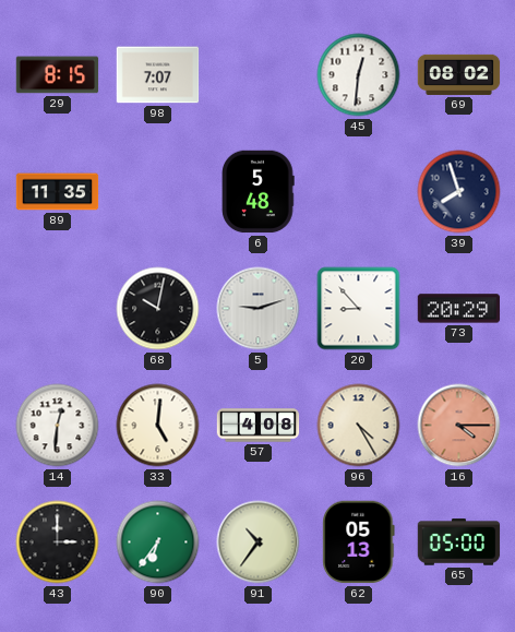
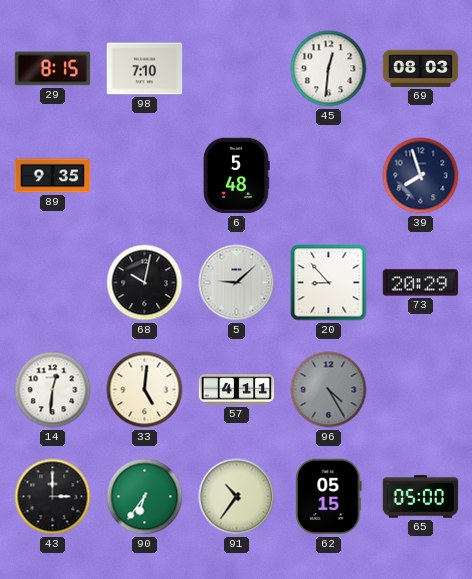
98: 7:07 -> 7:10
69: 08:02 -> 08:03
89: 11:35 -> 9:35
5: 9:12 -> 9:08
57: 4:08 -> 4:11
96 dial: cream -> grey
16: 4:15 -> none
62: 05:13 -> 05:15
